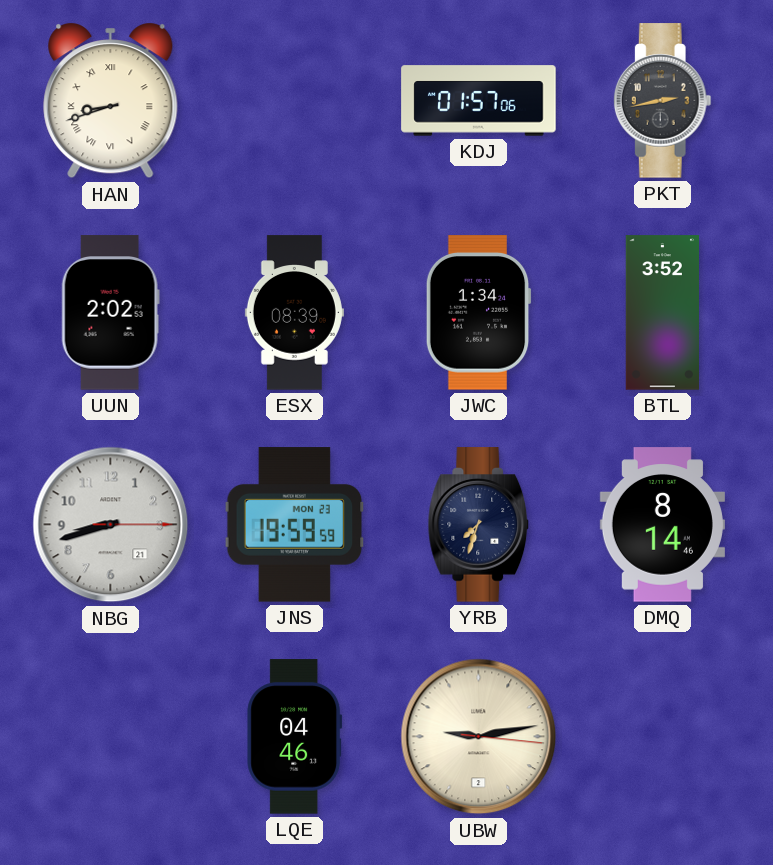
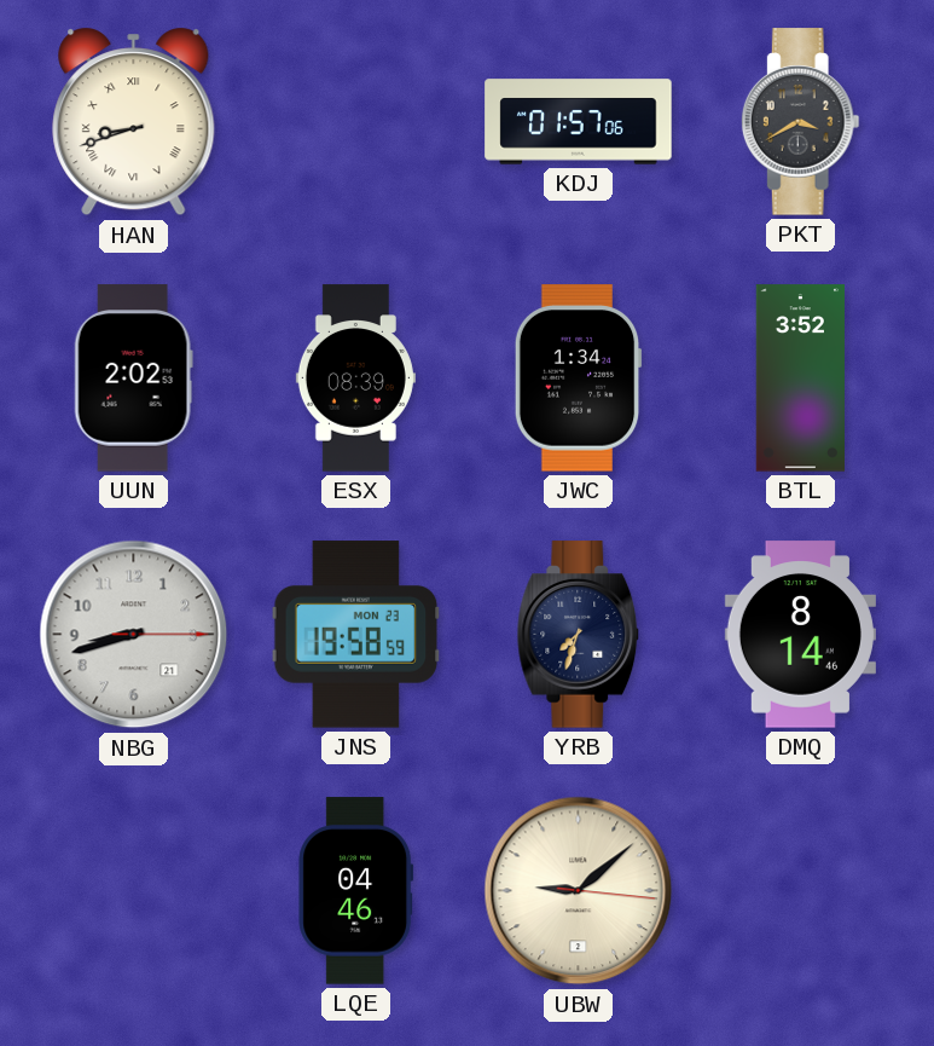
PKT: 2:43 -> 3:40
JNS: 19:59 -> 19:58
UBW: 9:13 -> 9:08
